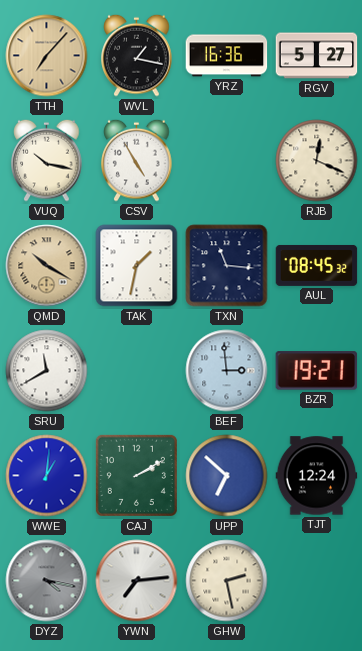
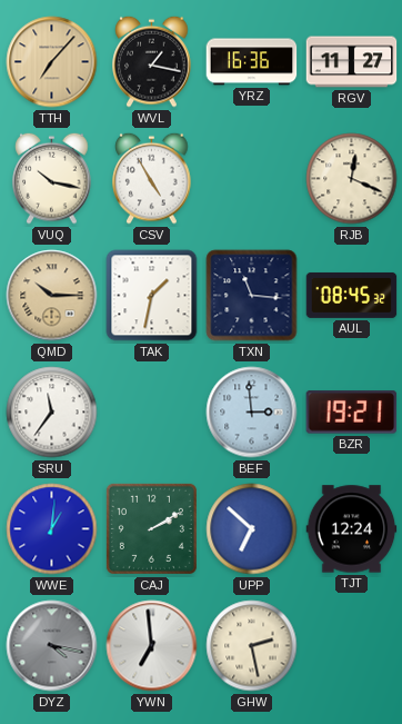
RGV: 5:27 -> 11:27
QMD: 10:20 -> 10:15
SRU: 11:40 -> 11:36
YWN: 7:14 -> 6:59
